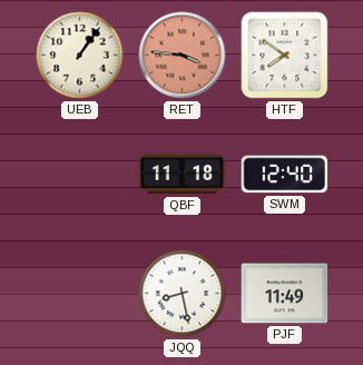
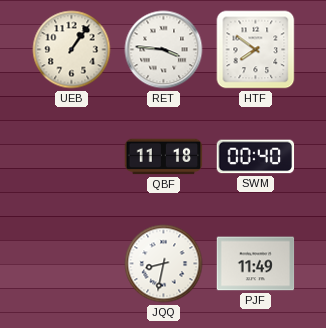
RET dial: salmon -> white
SWM: 12:40 -> 00:40
JQQ: 8:28 -> 8:32
